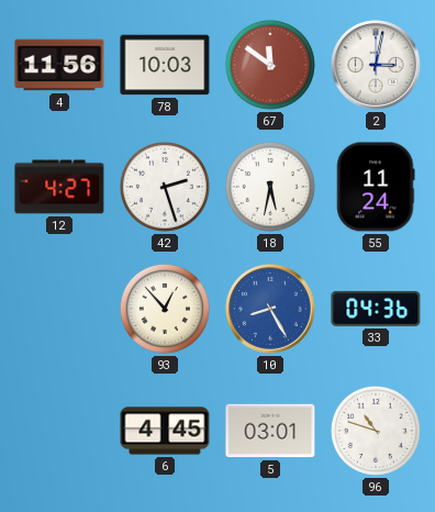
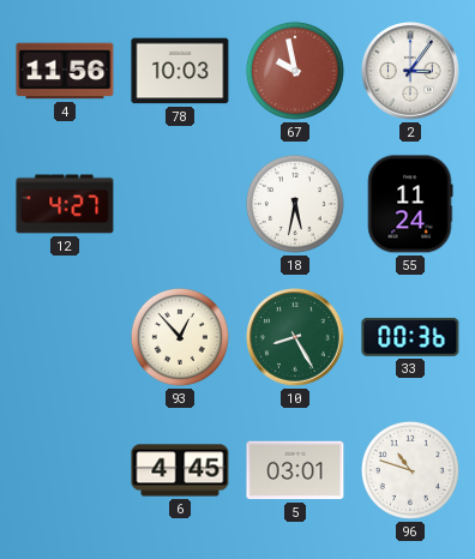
67: 11:51 -> 9:58
2: 3:02 -> 3:06
42: 2:27 -> none
10 dial: blue -> green
33: 04:36 -> 00:36
